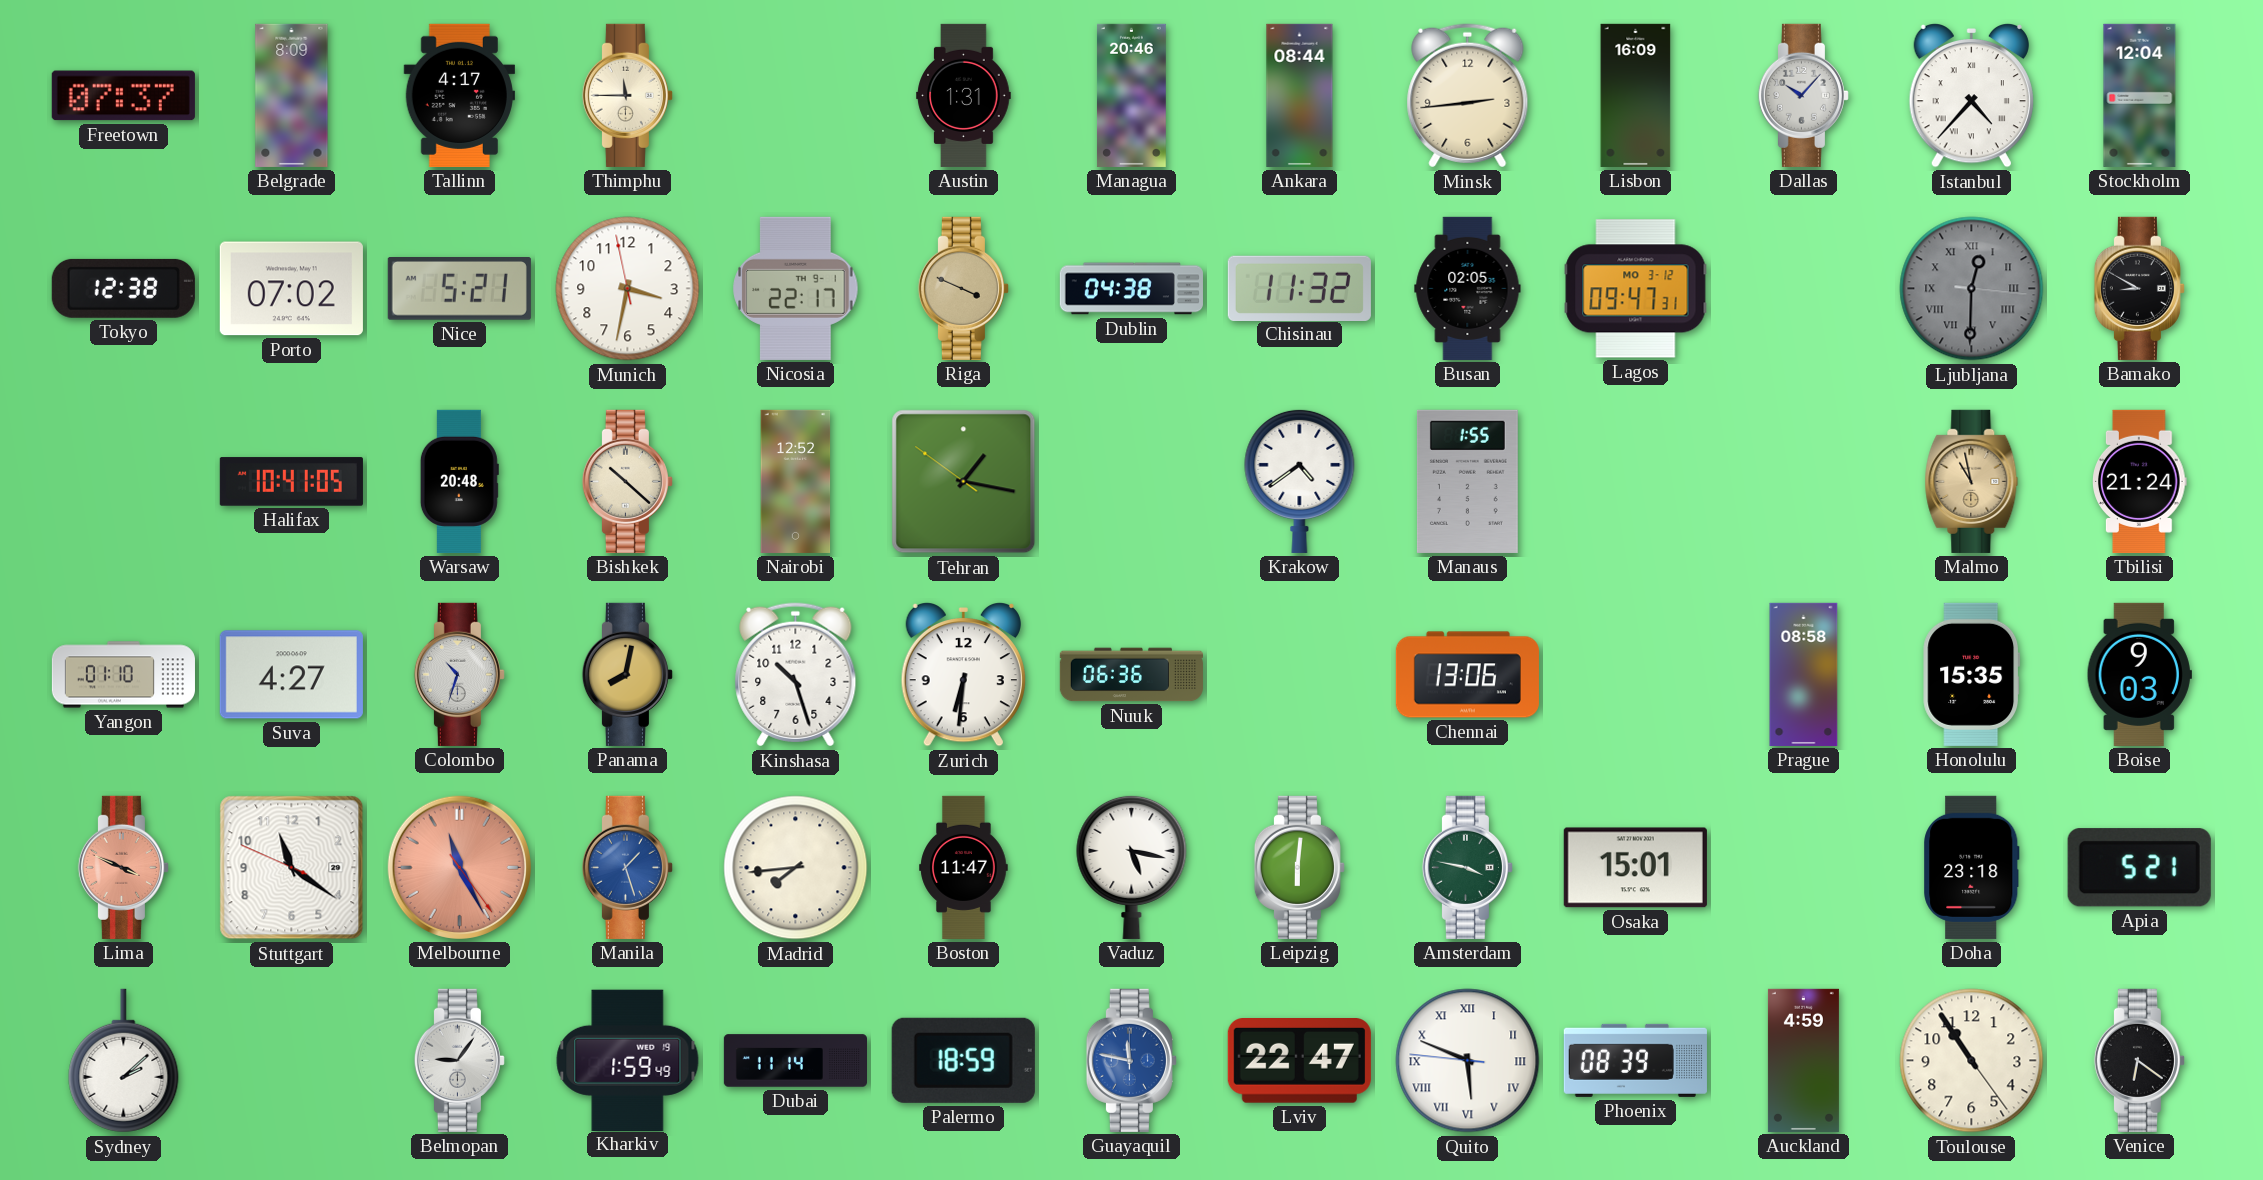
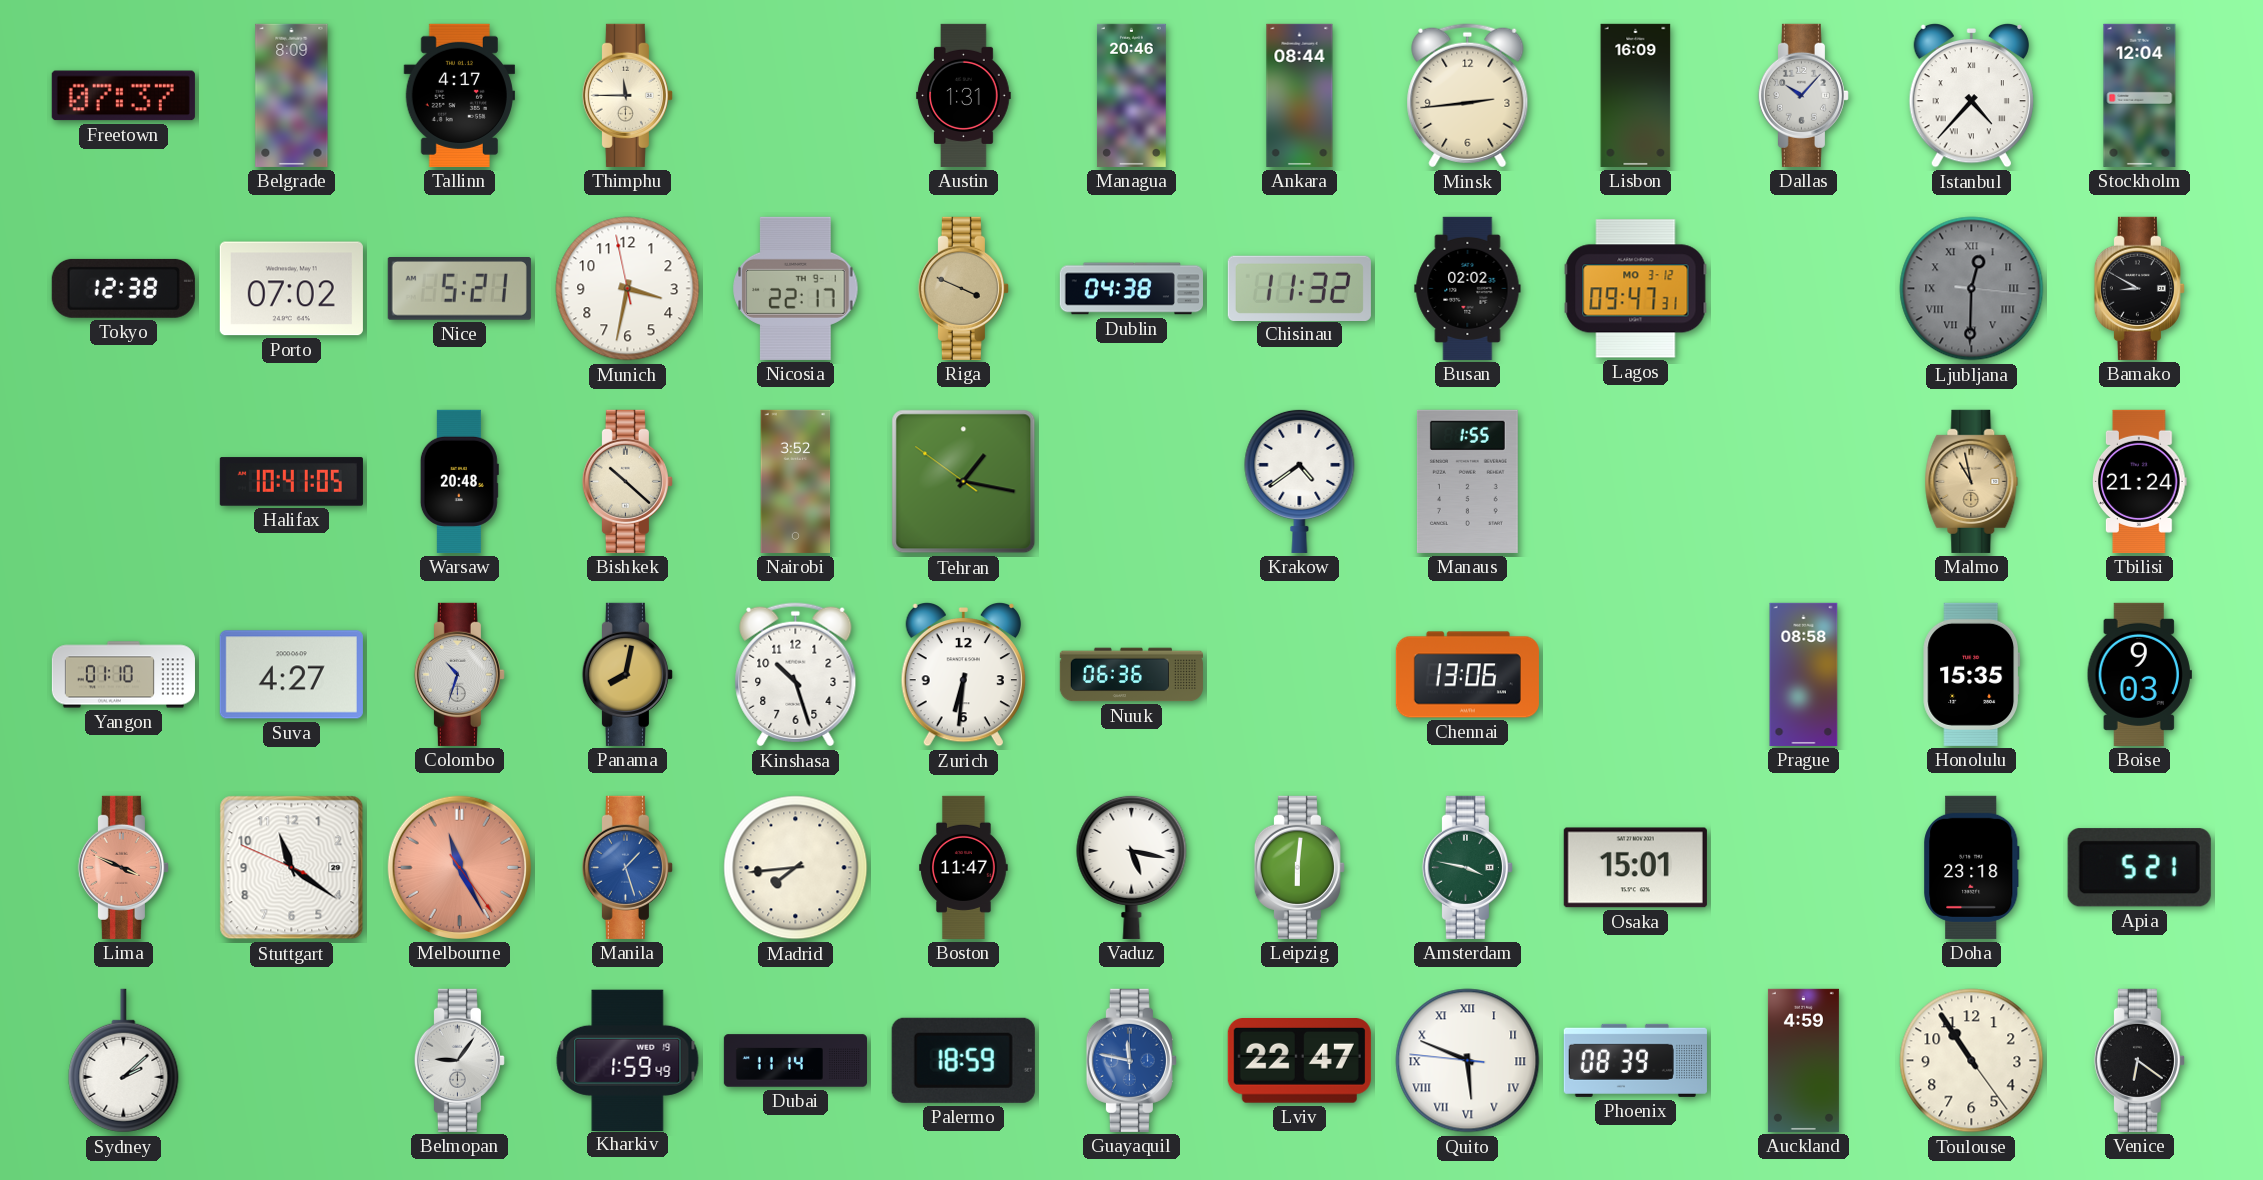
Busan: 02:05 -> 02:02
Nairobi: 12:52 -> 3:52
